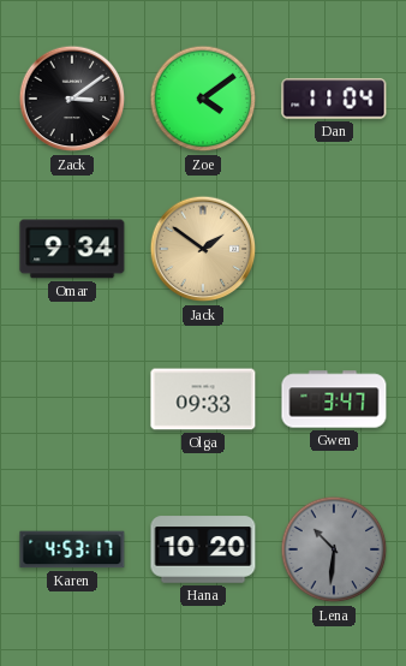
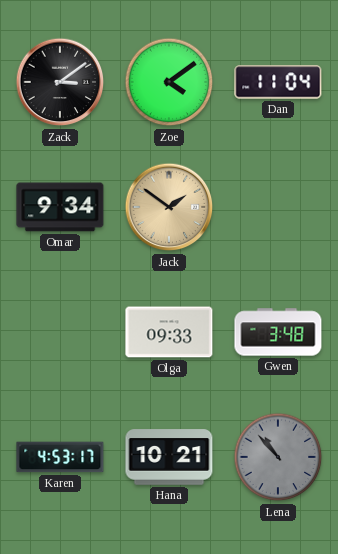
Gwen: 3:47 -> 3:48
Hana: 10:20 -> 10:21
Lena: 10:31 -> 10:53
